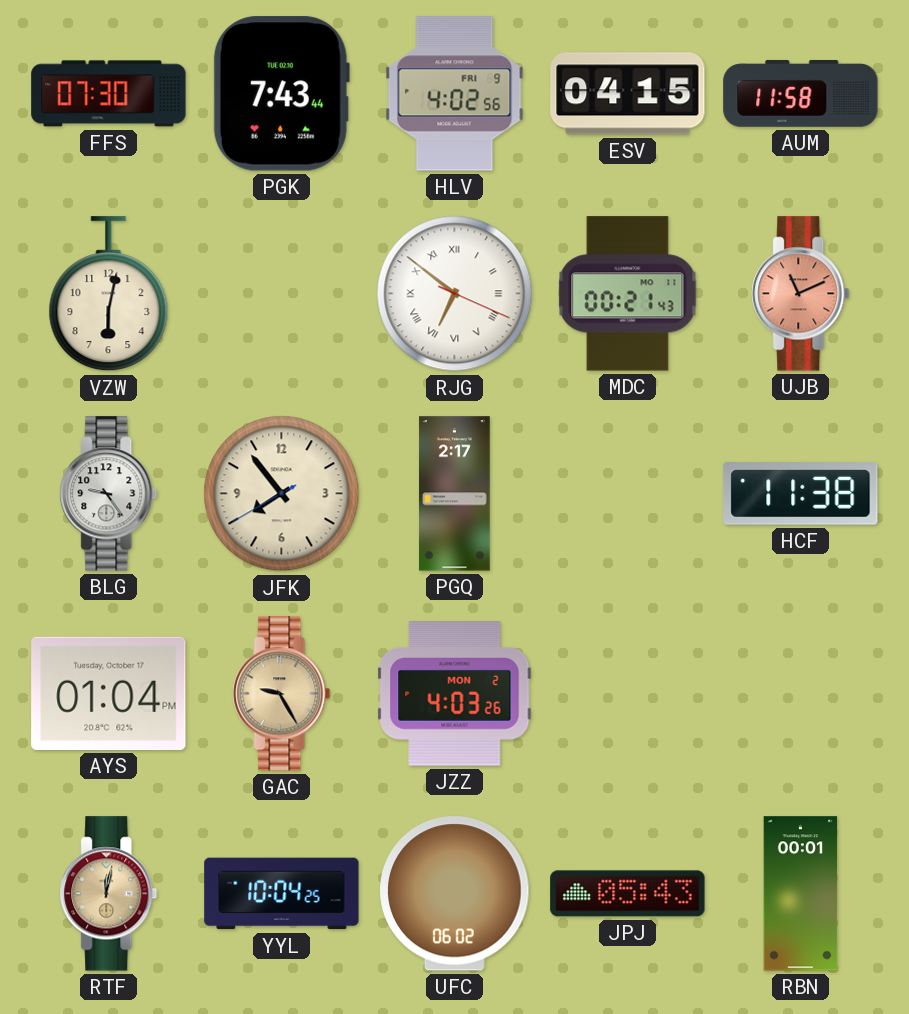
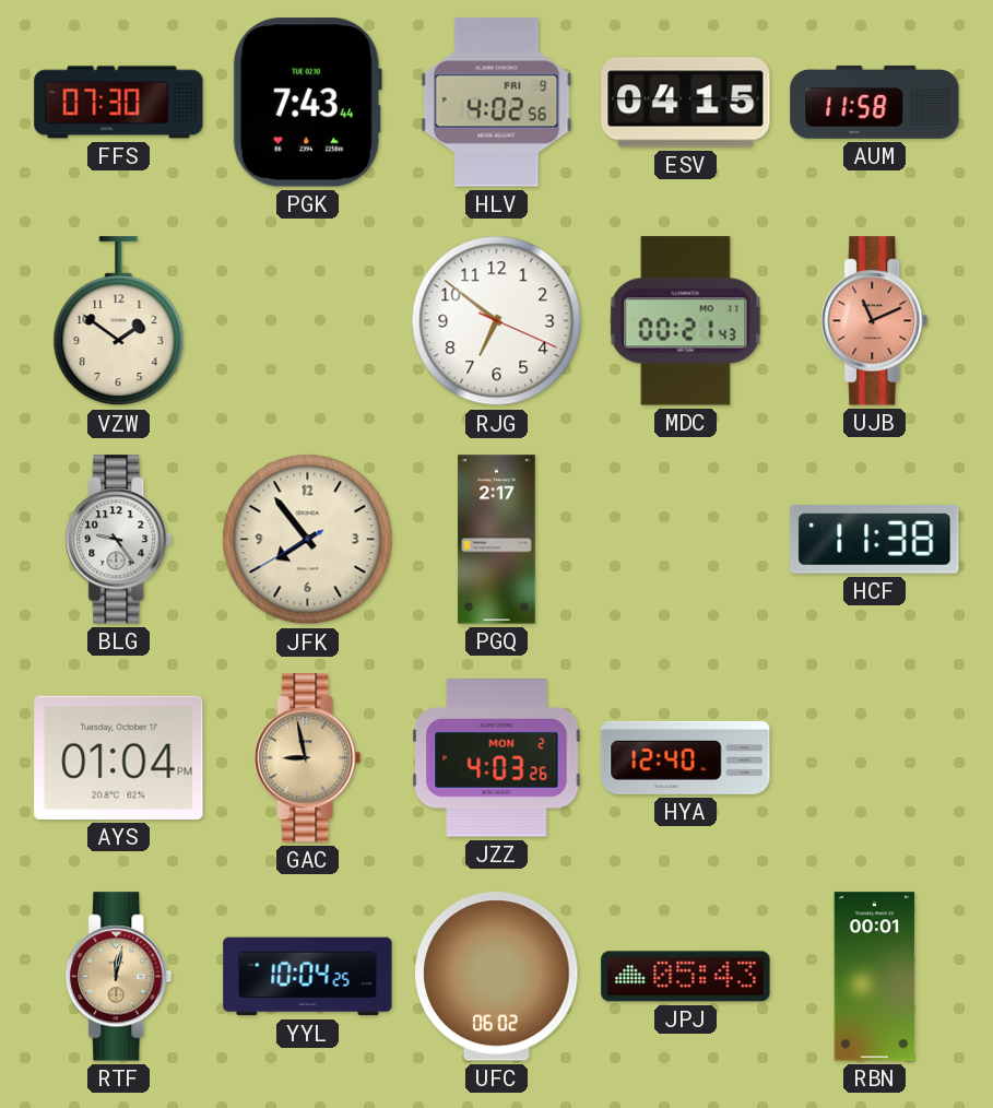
VZW: 6:02 -> 1:51
RJG numerals: Roman -> Arabic
GAC: 9:25 -> 8:58
HYA: none -> 12:40
